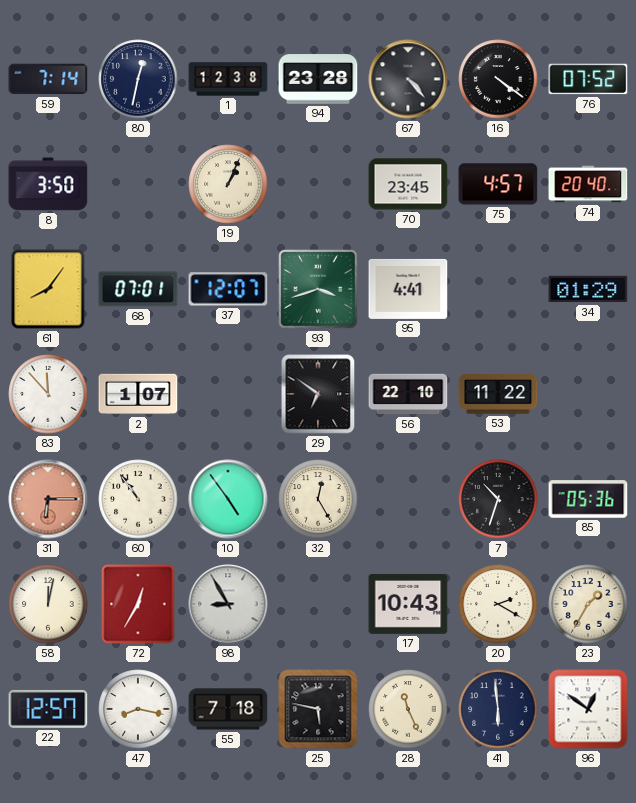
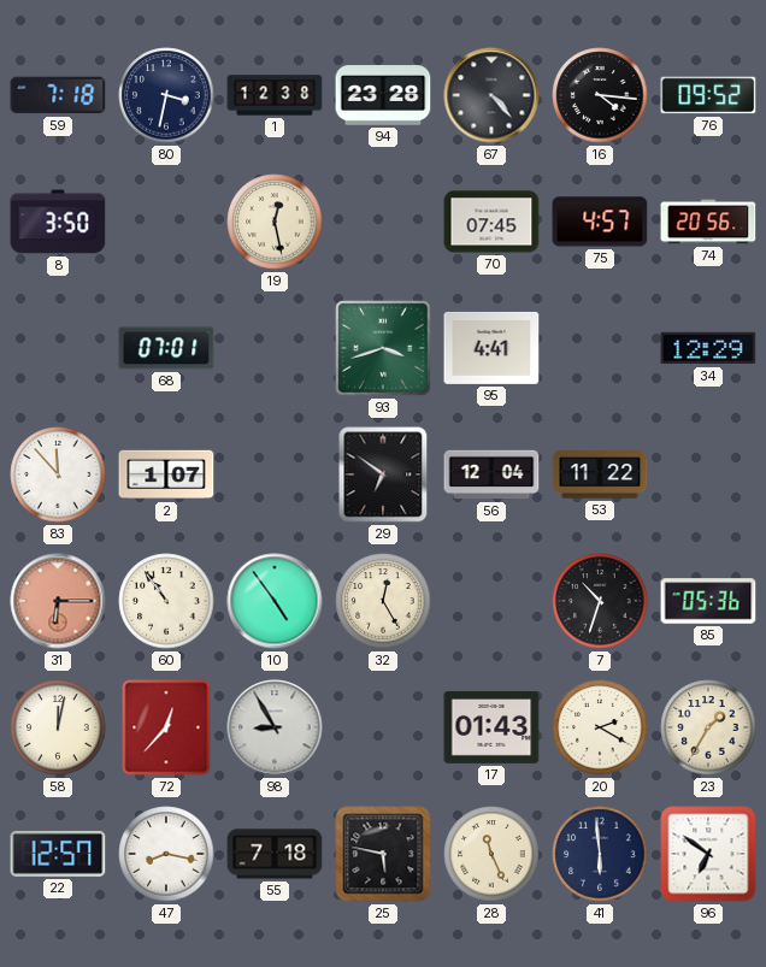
59: 7:14 -> 7:18
80: 12:32 -> 3:32
16: 4:21 -> 4:16
76: 07:52 -> 09:52
19: 1:04 -> 12:28
70: 23:45 -> 07:45
74: 20:40 -> 20:56
61: 8:06 -> none
37: 12:07 -> none
34: 01:29 -> 12:29
56: 22:10 -> 12:04
72: 12:35 -> 12:37
17: 10:43 -> 01:43
96: 12:51 -> 6:51
